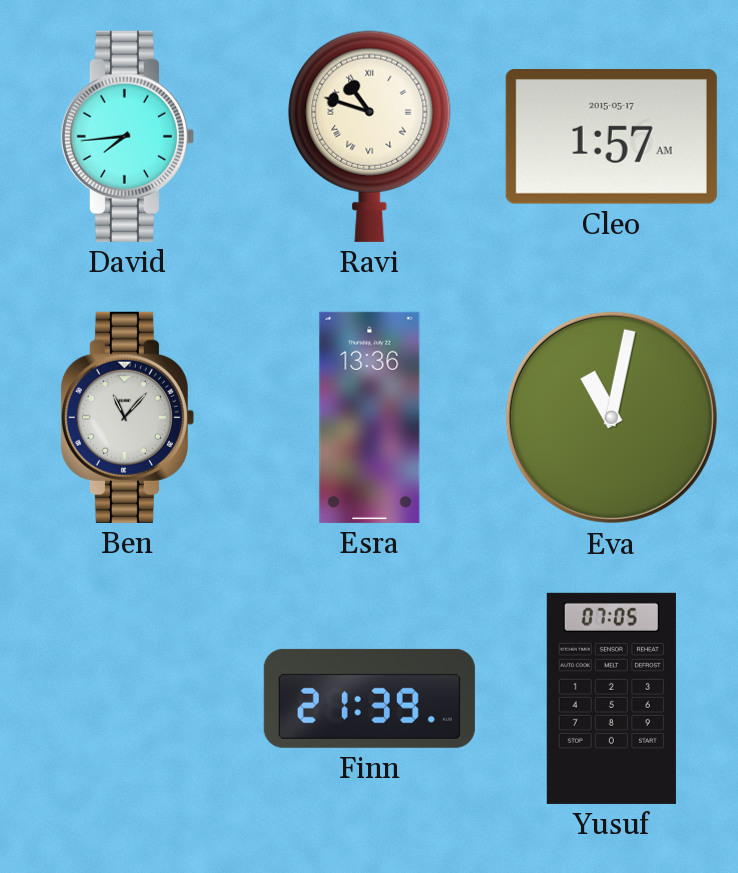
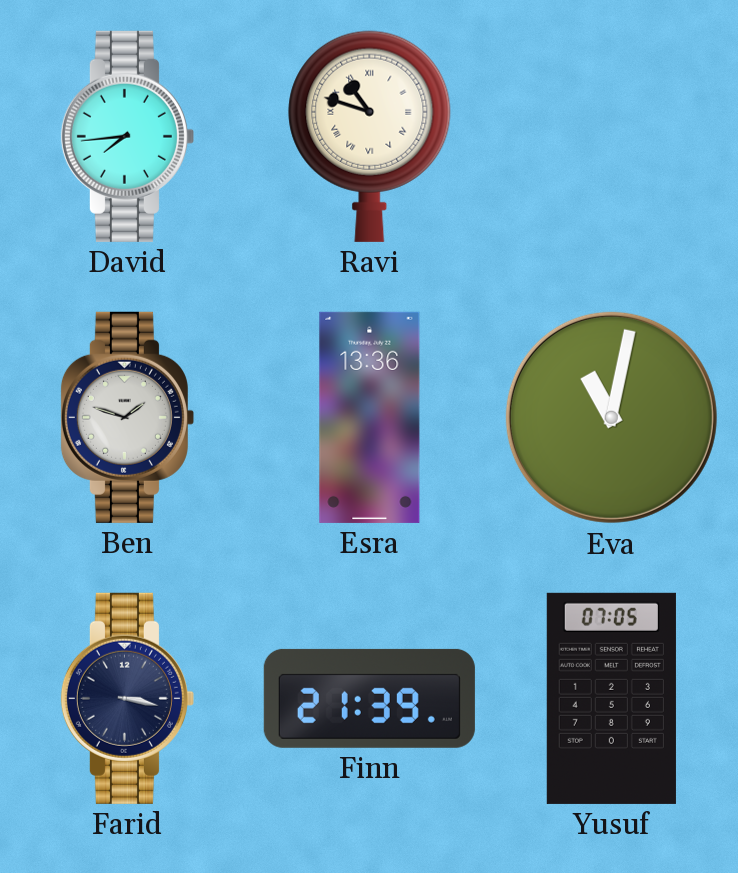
Cleo: 1:57 -> none
Ben: 11:07 -> 1:48
Farid: none -> 3:17
